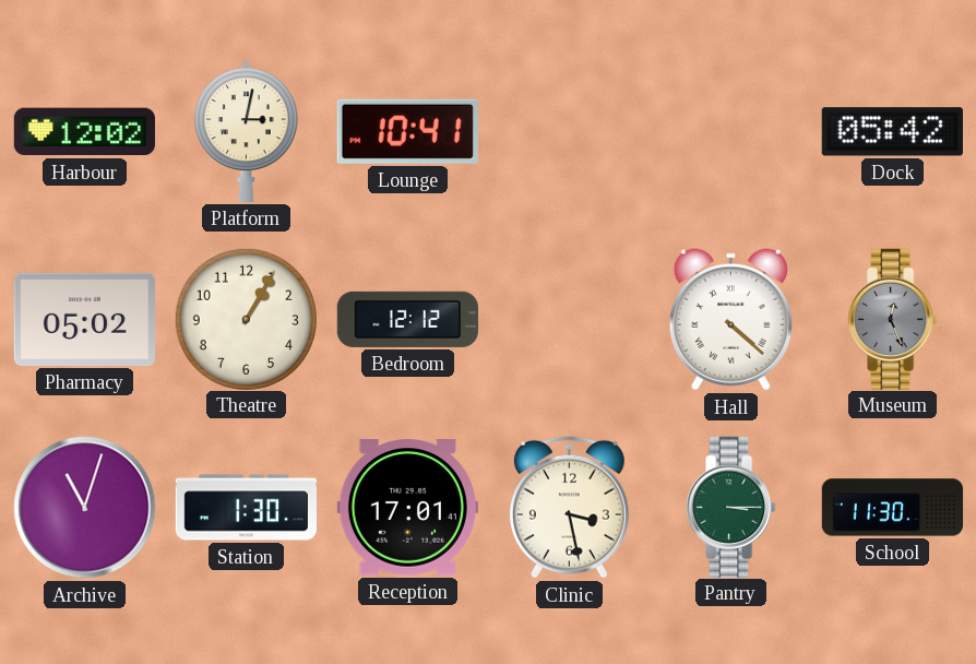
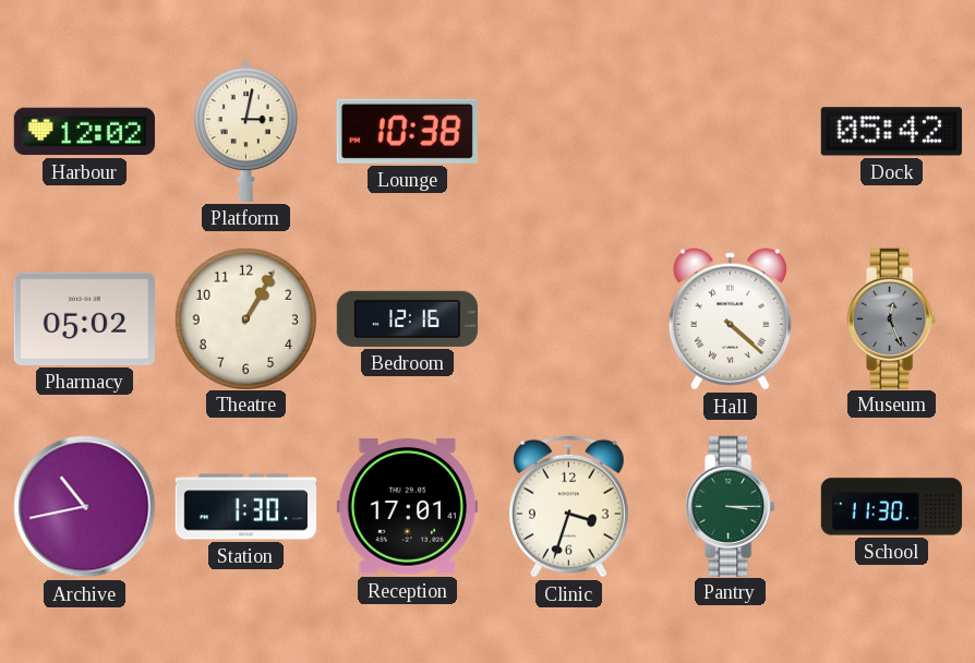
Lounge: 10:41 -> 10:38
Bedroom: 12:12 -> 12:16
Archive: 11:03 -> 10:43
Clinic: 3:28 -> 3:33
